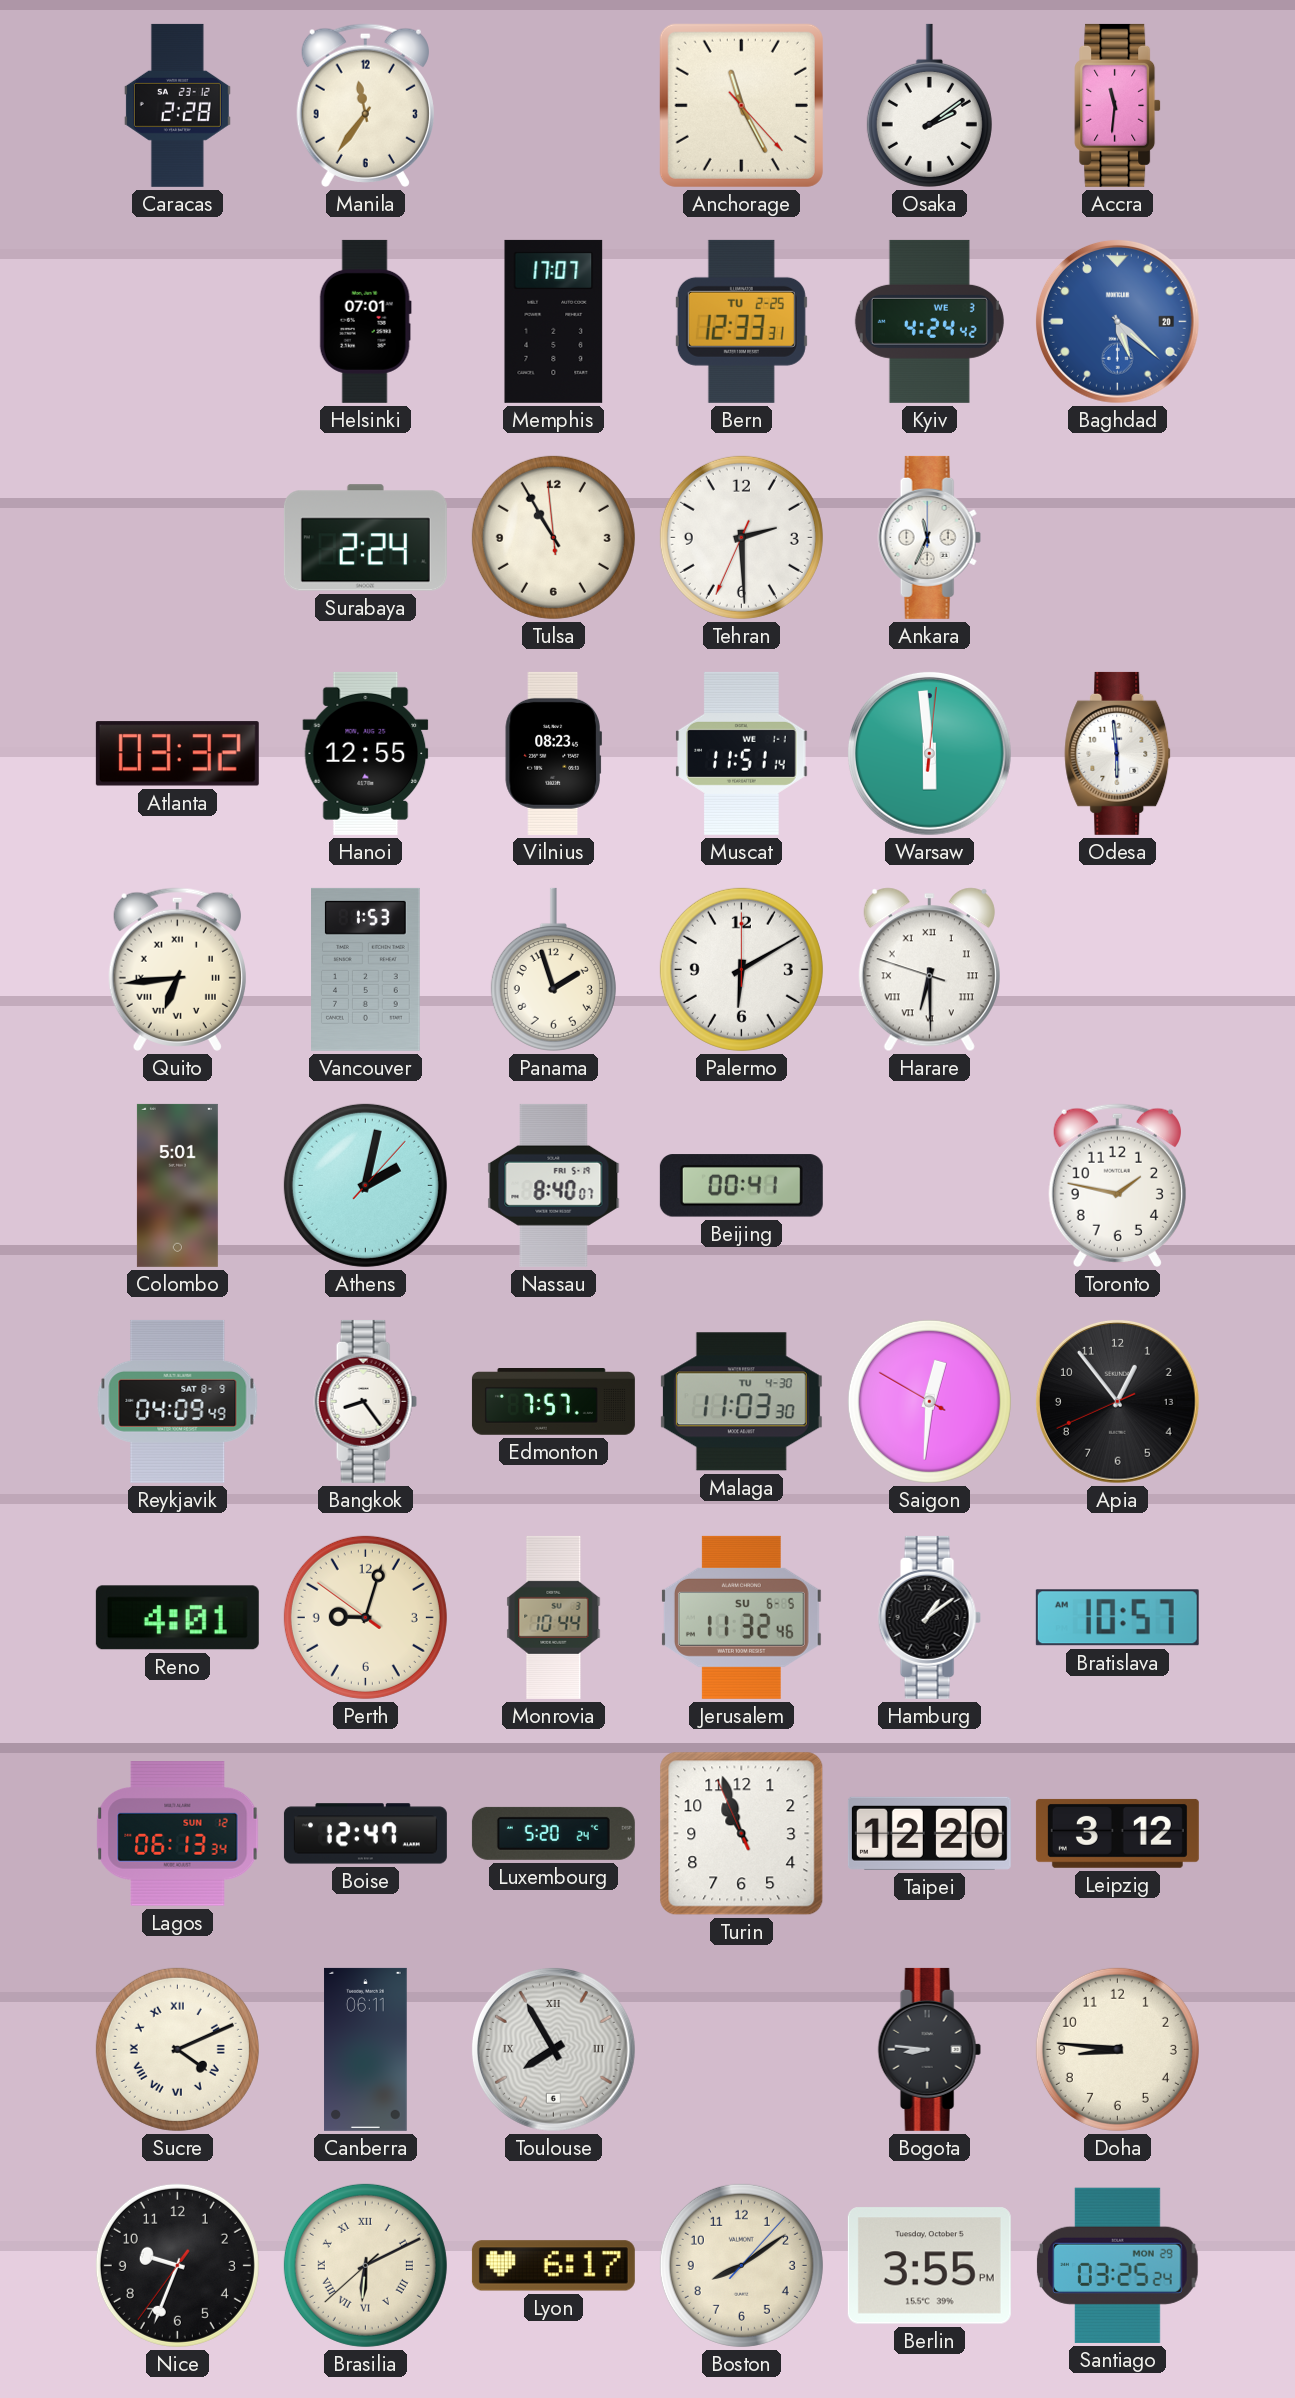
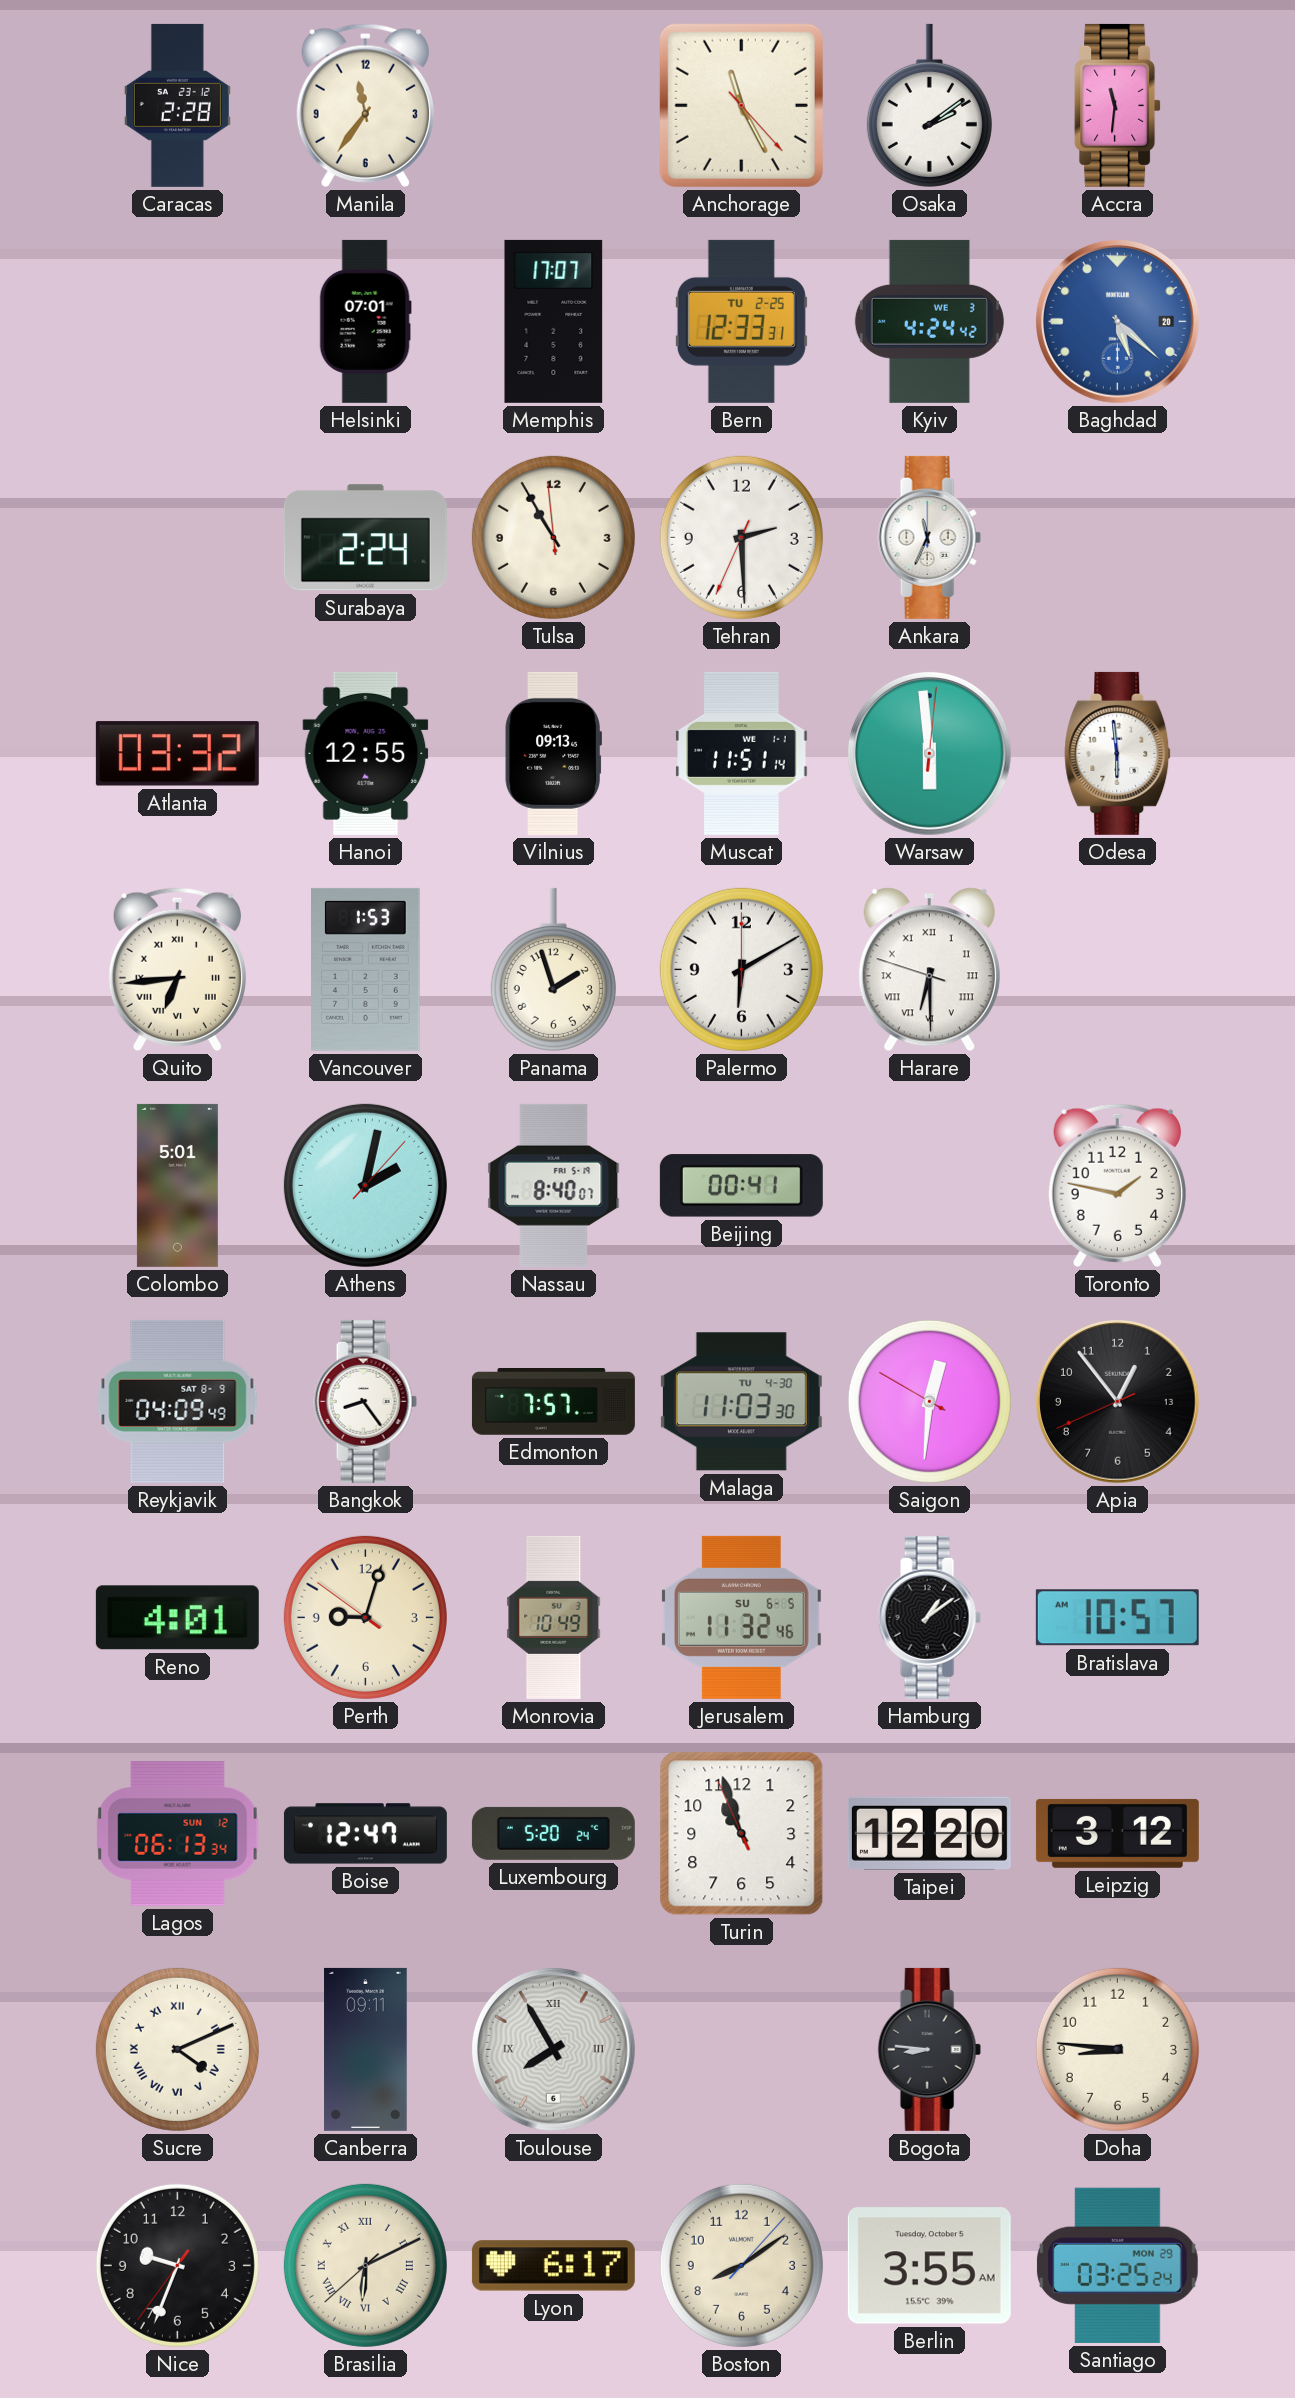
Vilnius: 08:23 -> 09:13
Monrovia: 10:44 -> 10:49
Canberra: 06:11 -> 09:11
Berlin: 3:55 PM -> 3:55 AM
